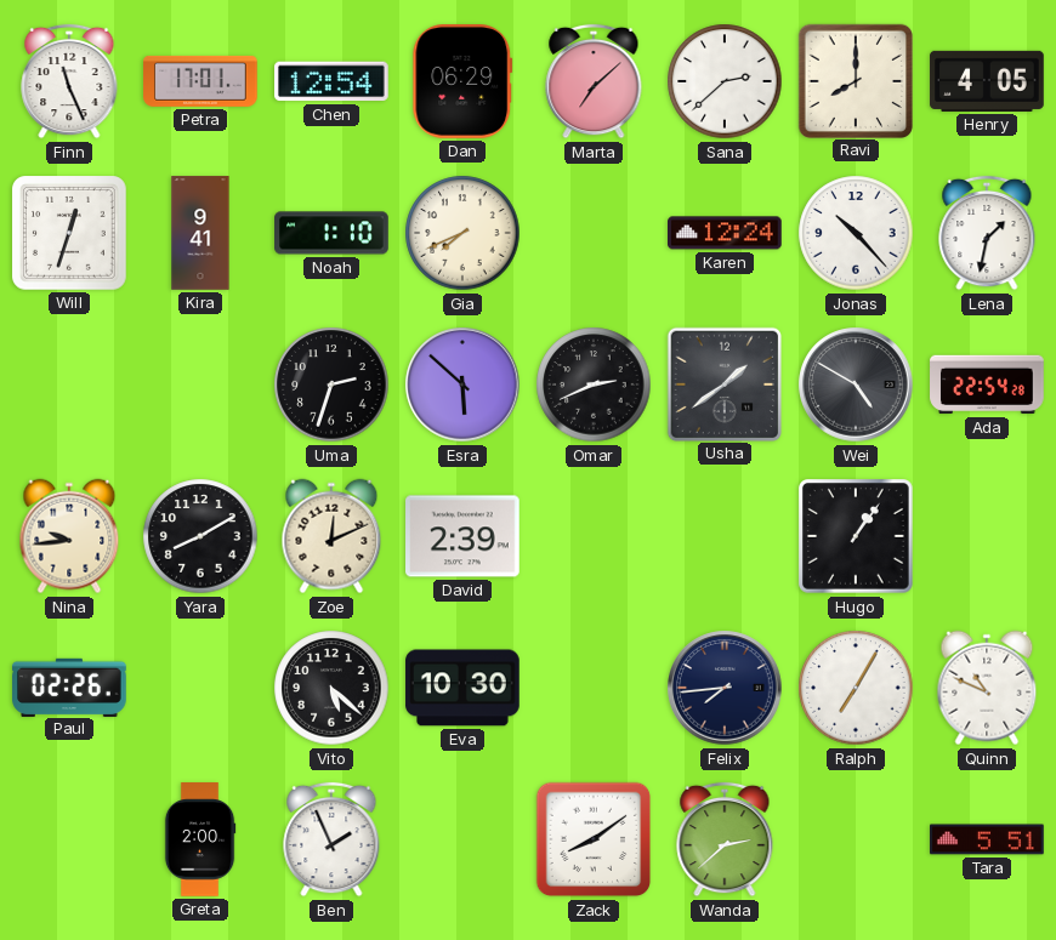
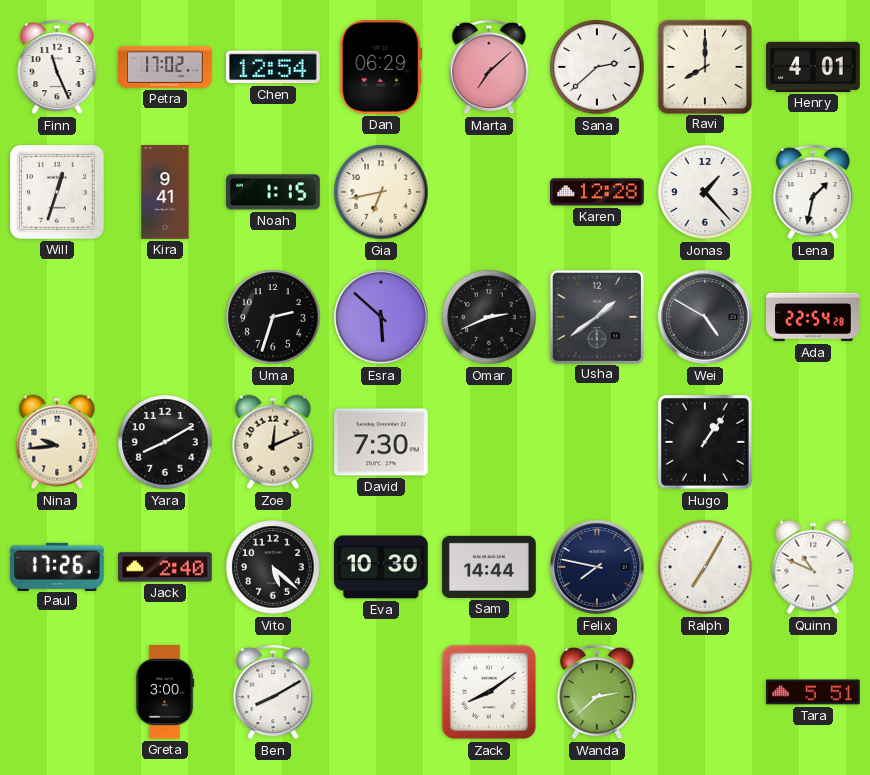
Petra: 17:01 -> 17:02
Henry: 4:05 -> 4:01
Noah: 1:10 -> 1:15
Gia: 7:41 -> 6:43
Karen: 12:24 -> 12:28
Jonas: 10:23 -> 1:23
David: 2:39 -> 7:30
Paul: 02:26 -> 17:26
Jack: none -> 2:40
Sam: none -> 14:44
Felix: 7:44 -> 7:47
Greta: 2:00 -> 3:00
Ben: 1:56 -> 8:10
